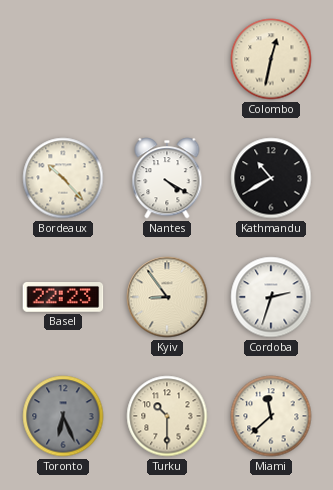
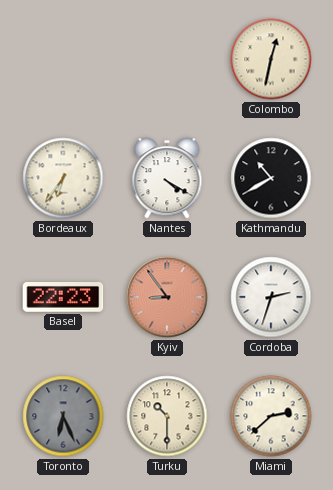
Bordeaux: 10:23 -> 6:36
Kyiv dial: cream -> salmon
Miami: 11:38 -> 2:38
